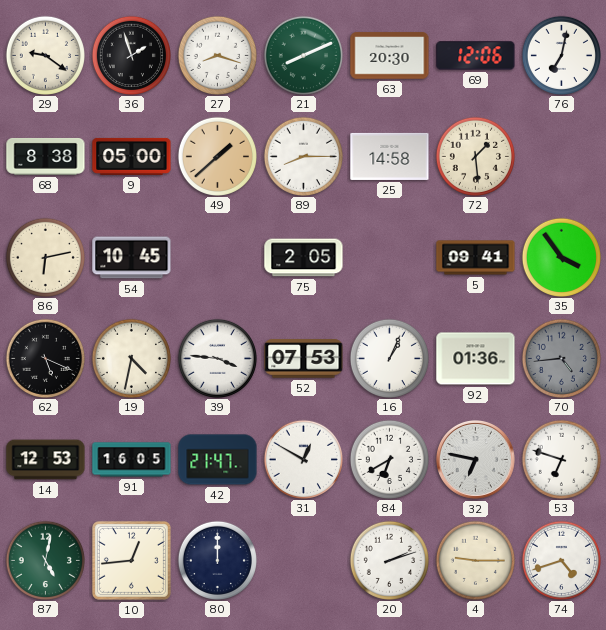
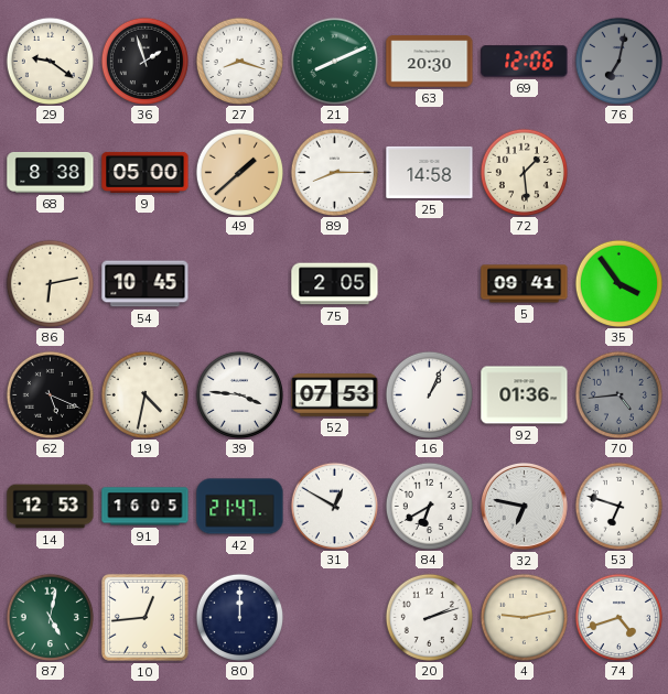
76 dial: white -> grey
4: 9:15 -> 9:13
